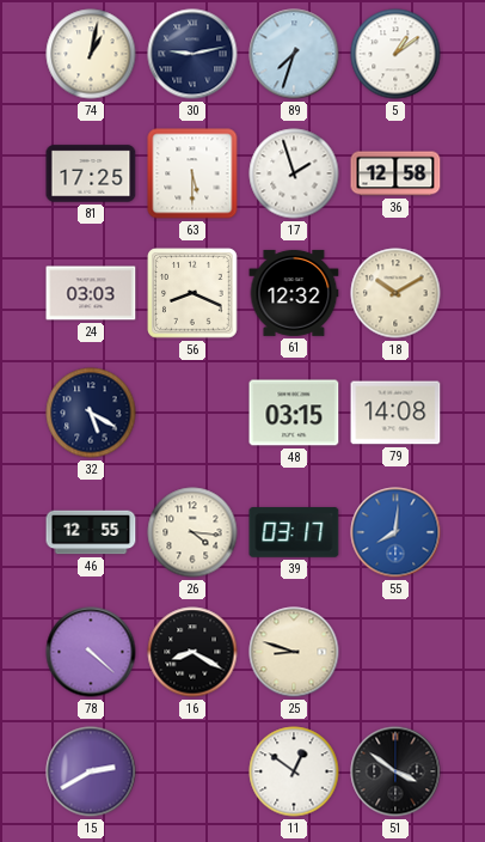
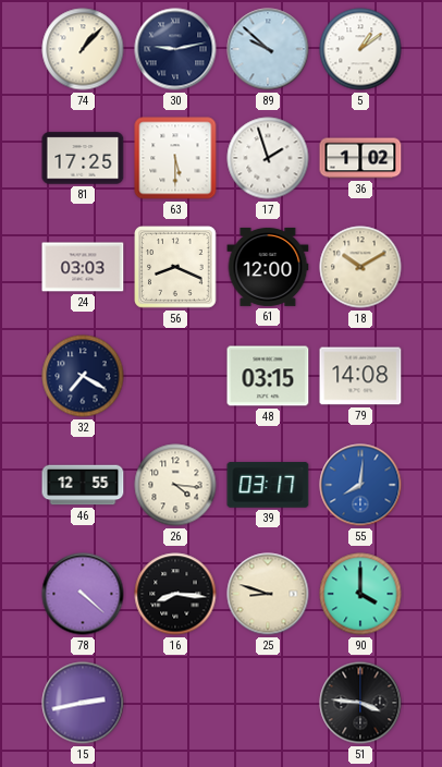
74: 1:02 -> 1:07
89: 7:33 -> 9:52
36: 12:58 -> 1:02
61: 12:32 -> 12:00
32: 5:20 -> 7:20
16: 8:20 -> 8:16
90: none -> 4:00
15: 2:40 -> 2:43
11: 12:51 -> none
51: 3:51 -> 3:46
